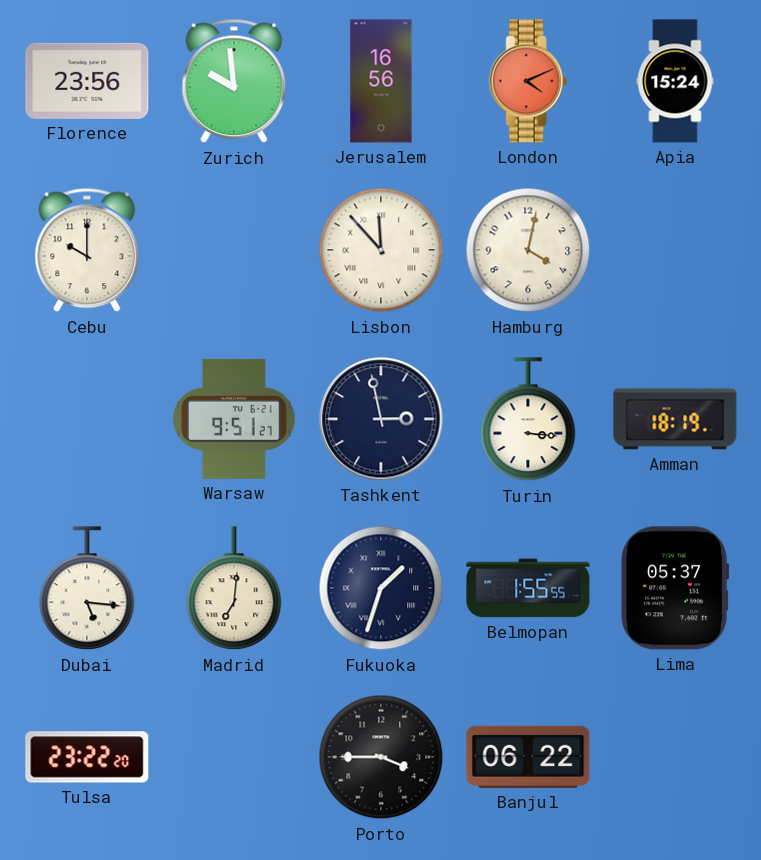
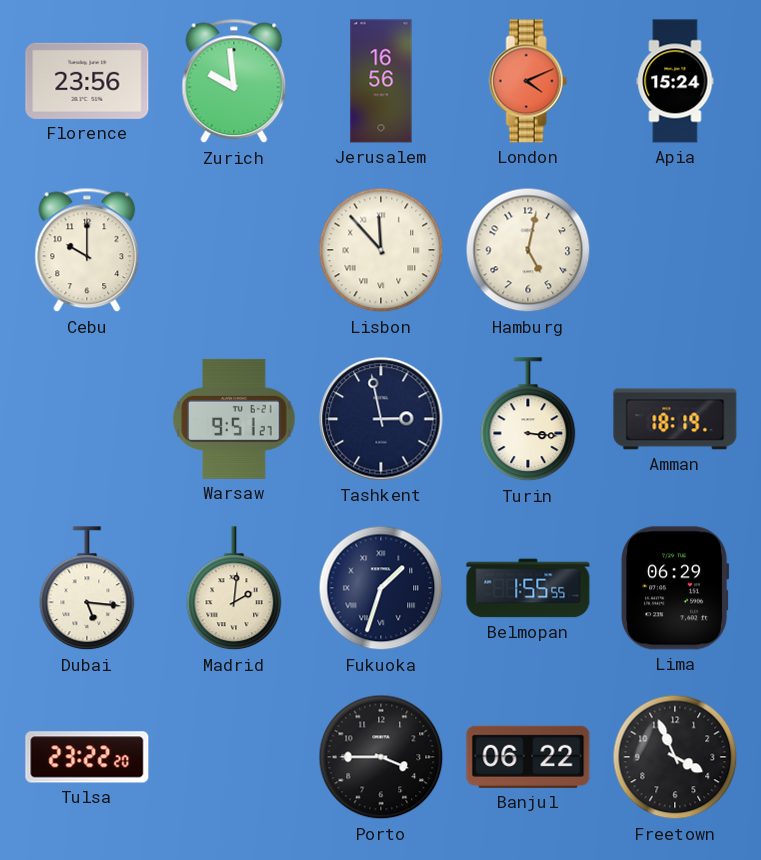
Hamburg: 4:02 -> 5:02
Madrid: 7:01 -> 2:01
Lima: 05:37 -> 06:29
Freetown: none -> 3:56
